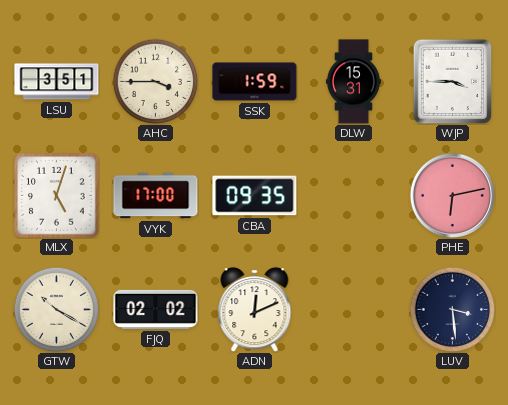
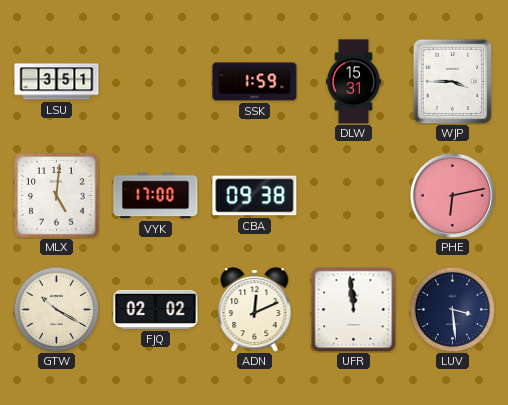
AHC: 3:45 -> none
MLX: 5:03 -> 5:01
CBA: 09:35 -> 09:38
UFR: none -> 11:59
